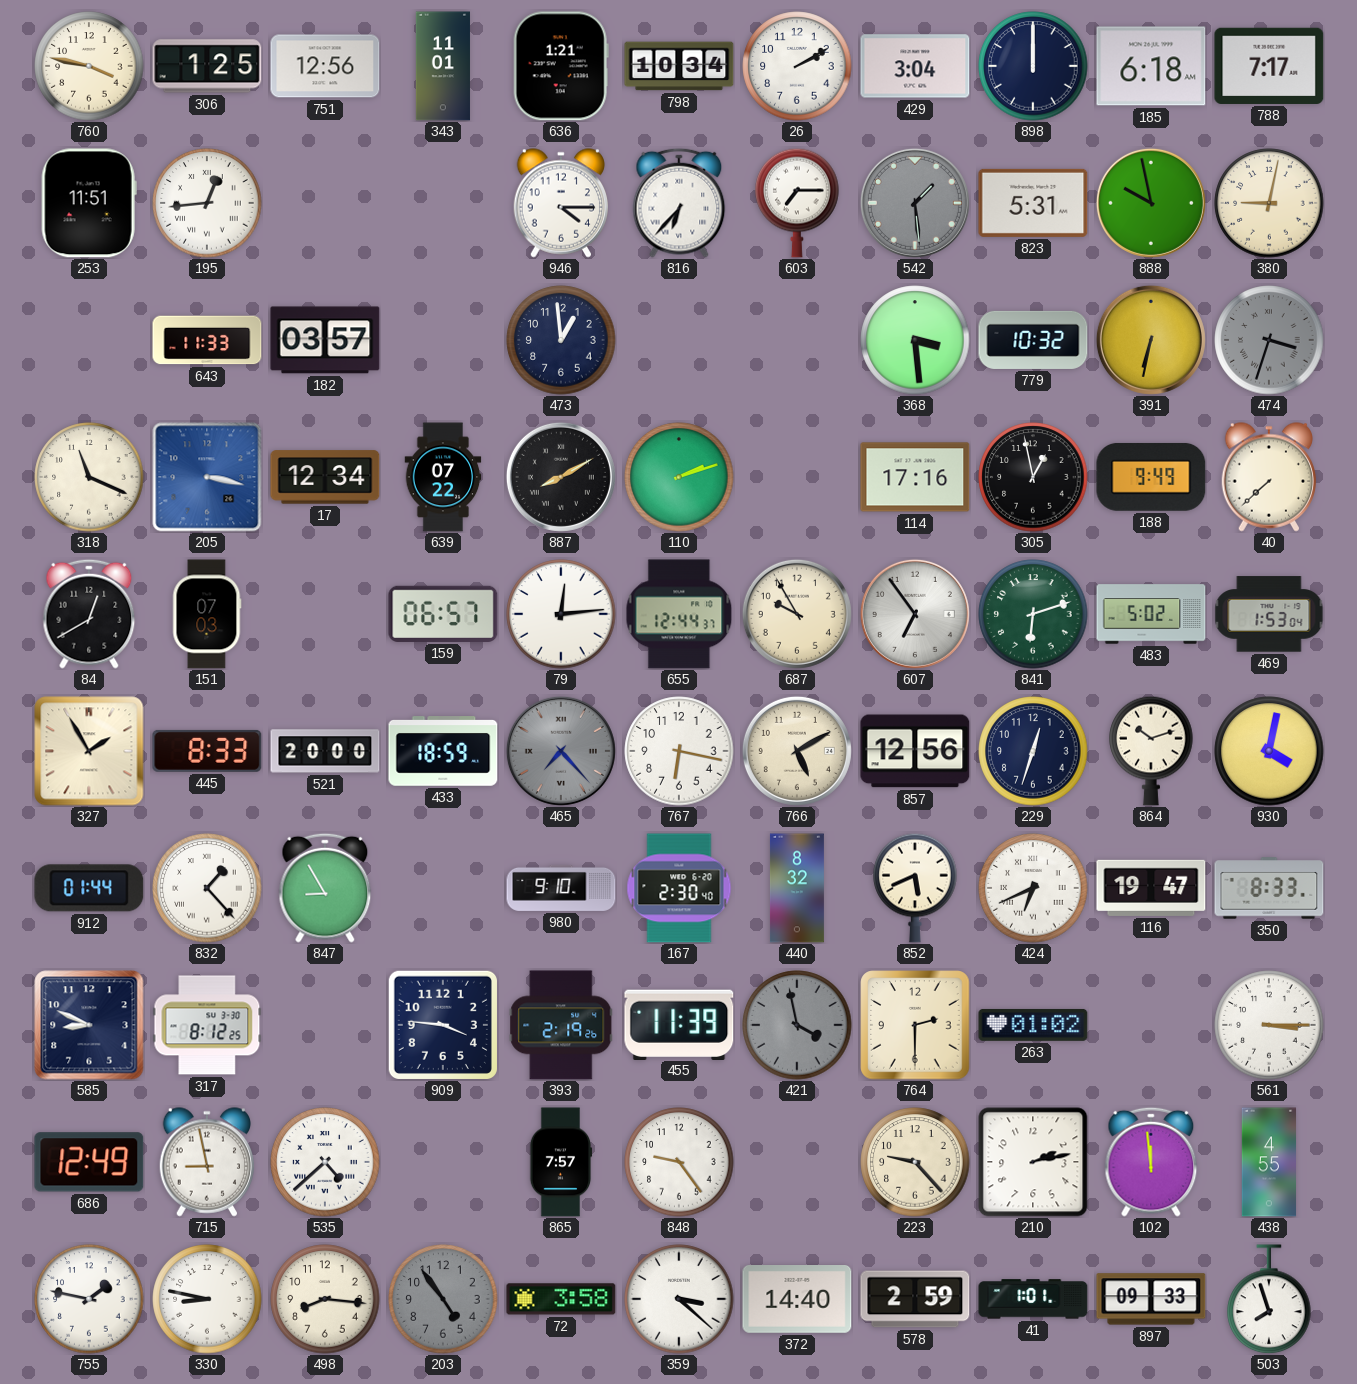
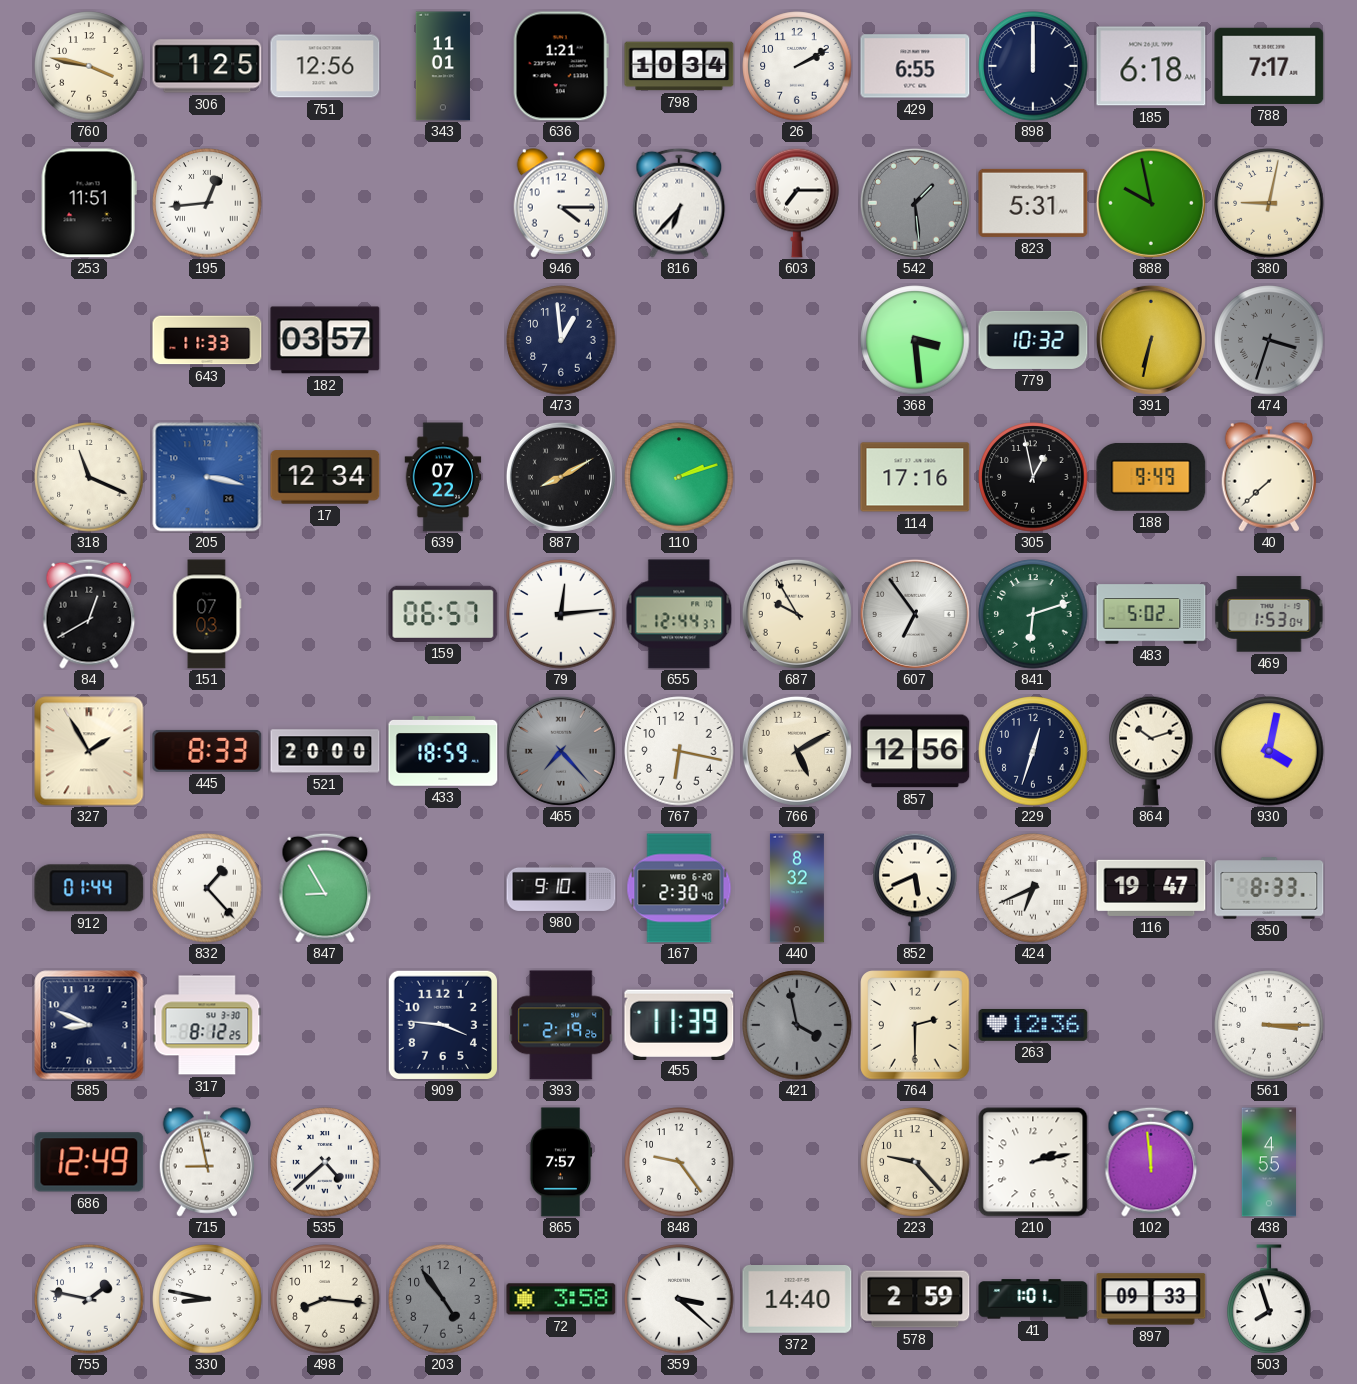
429: 3:04 -> 6:55
263: 01:02 -> 12:36
